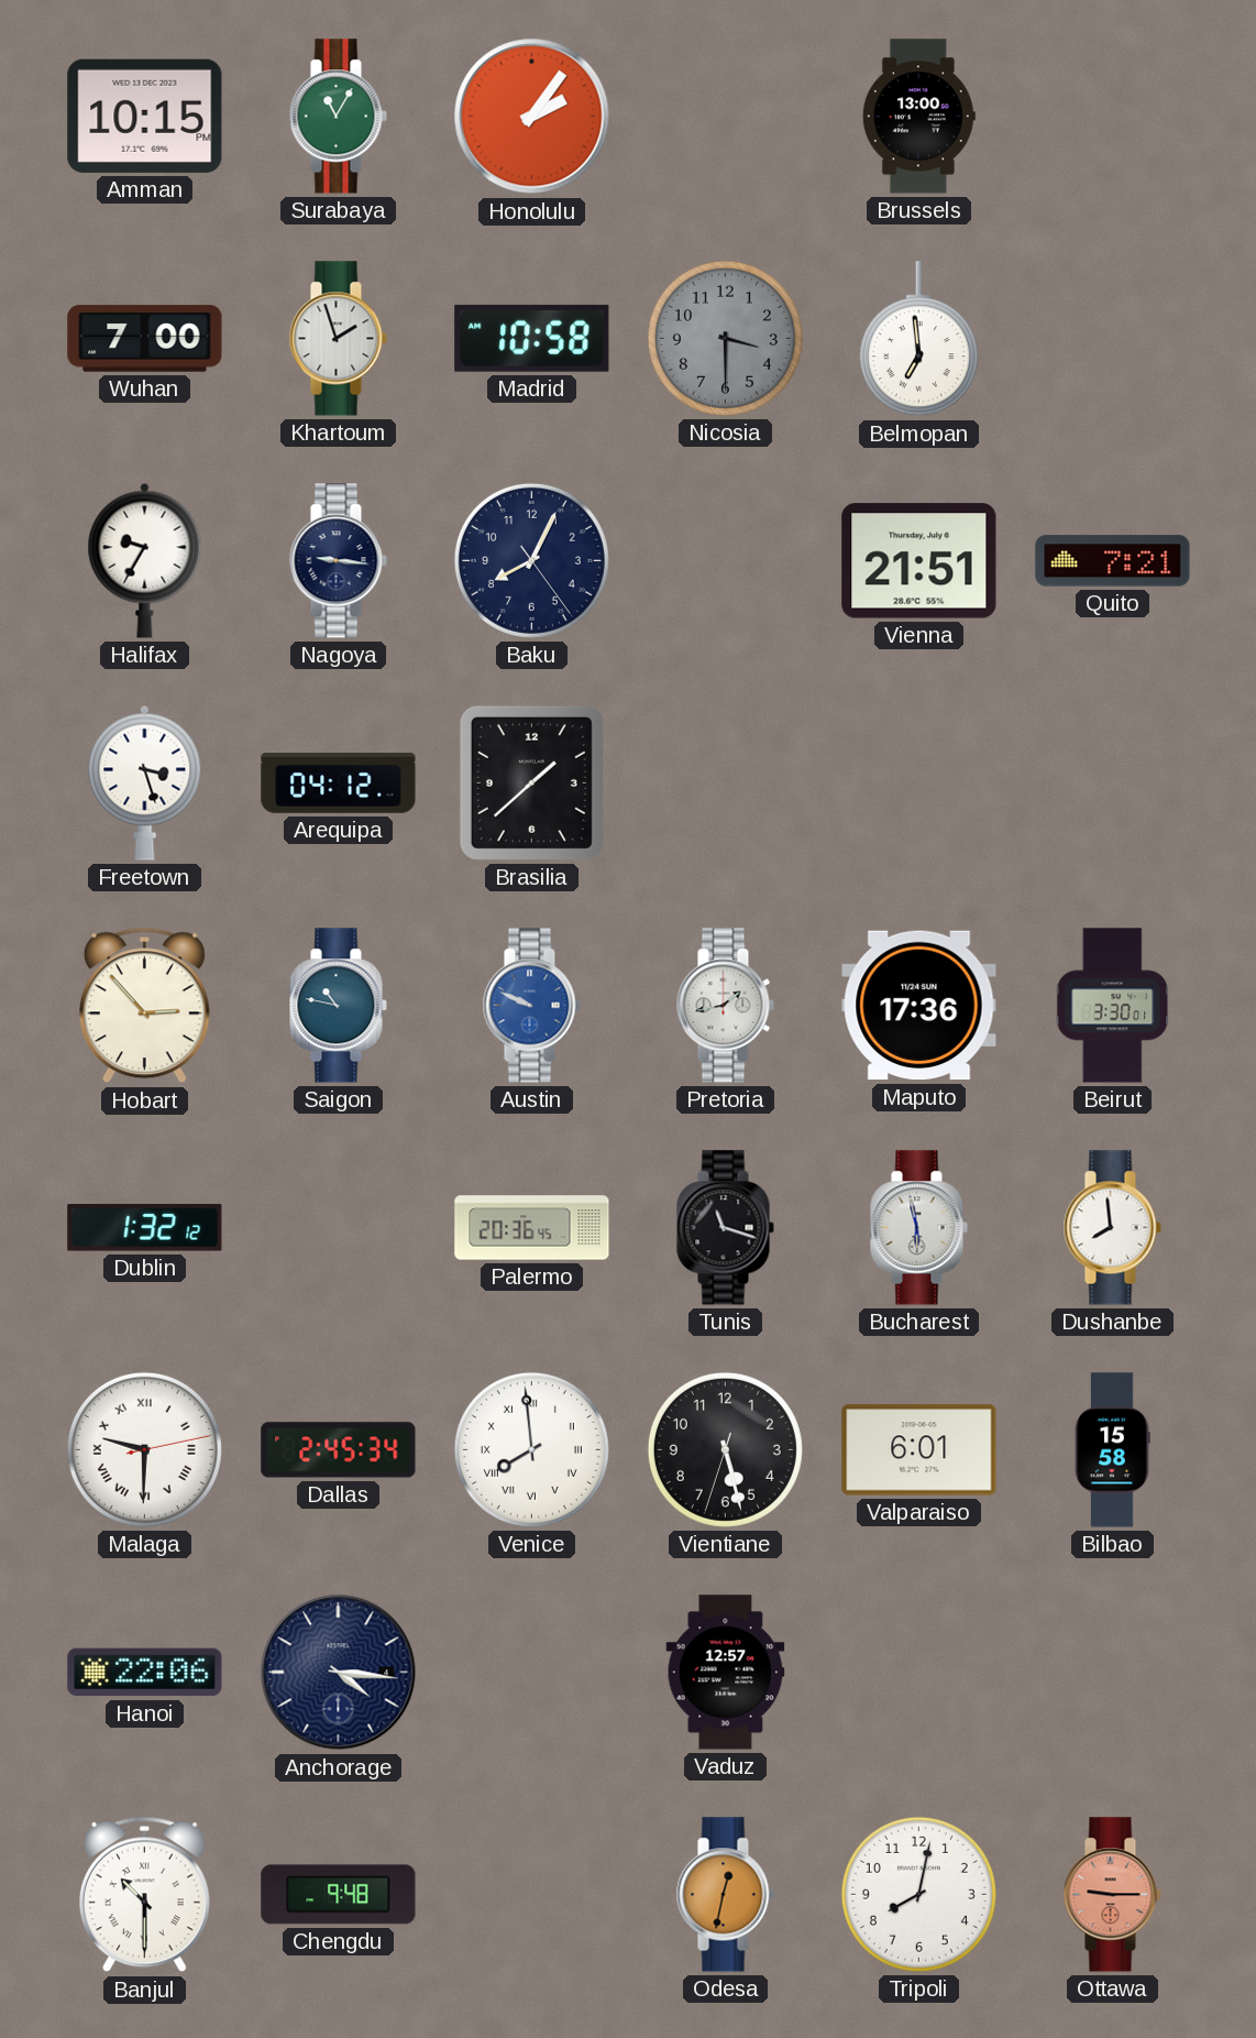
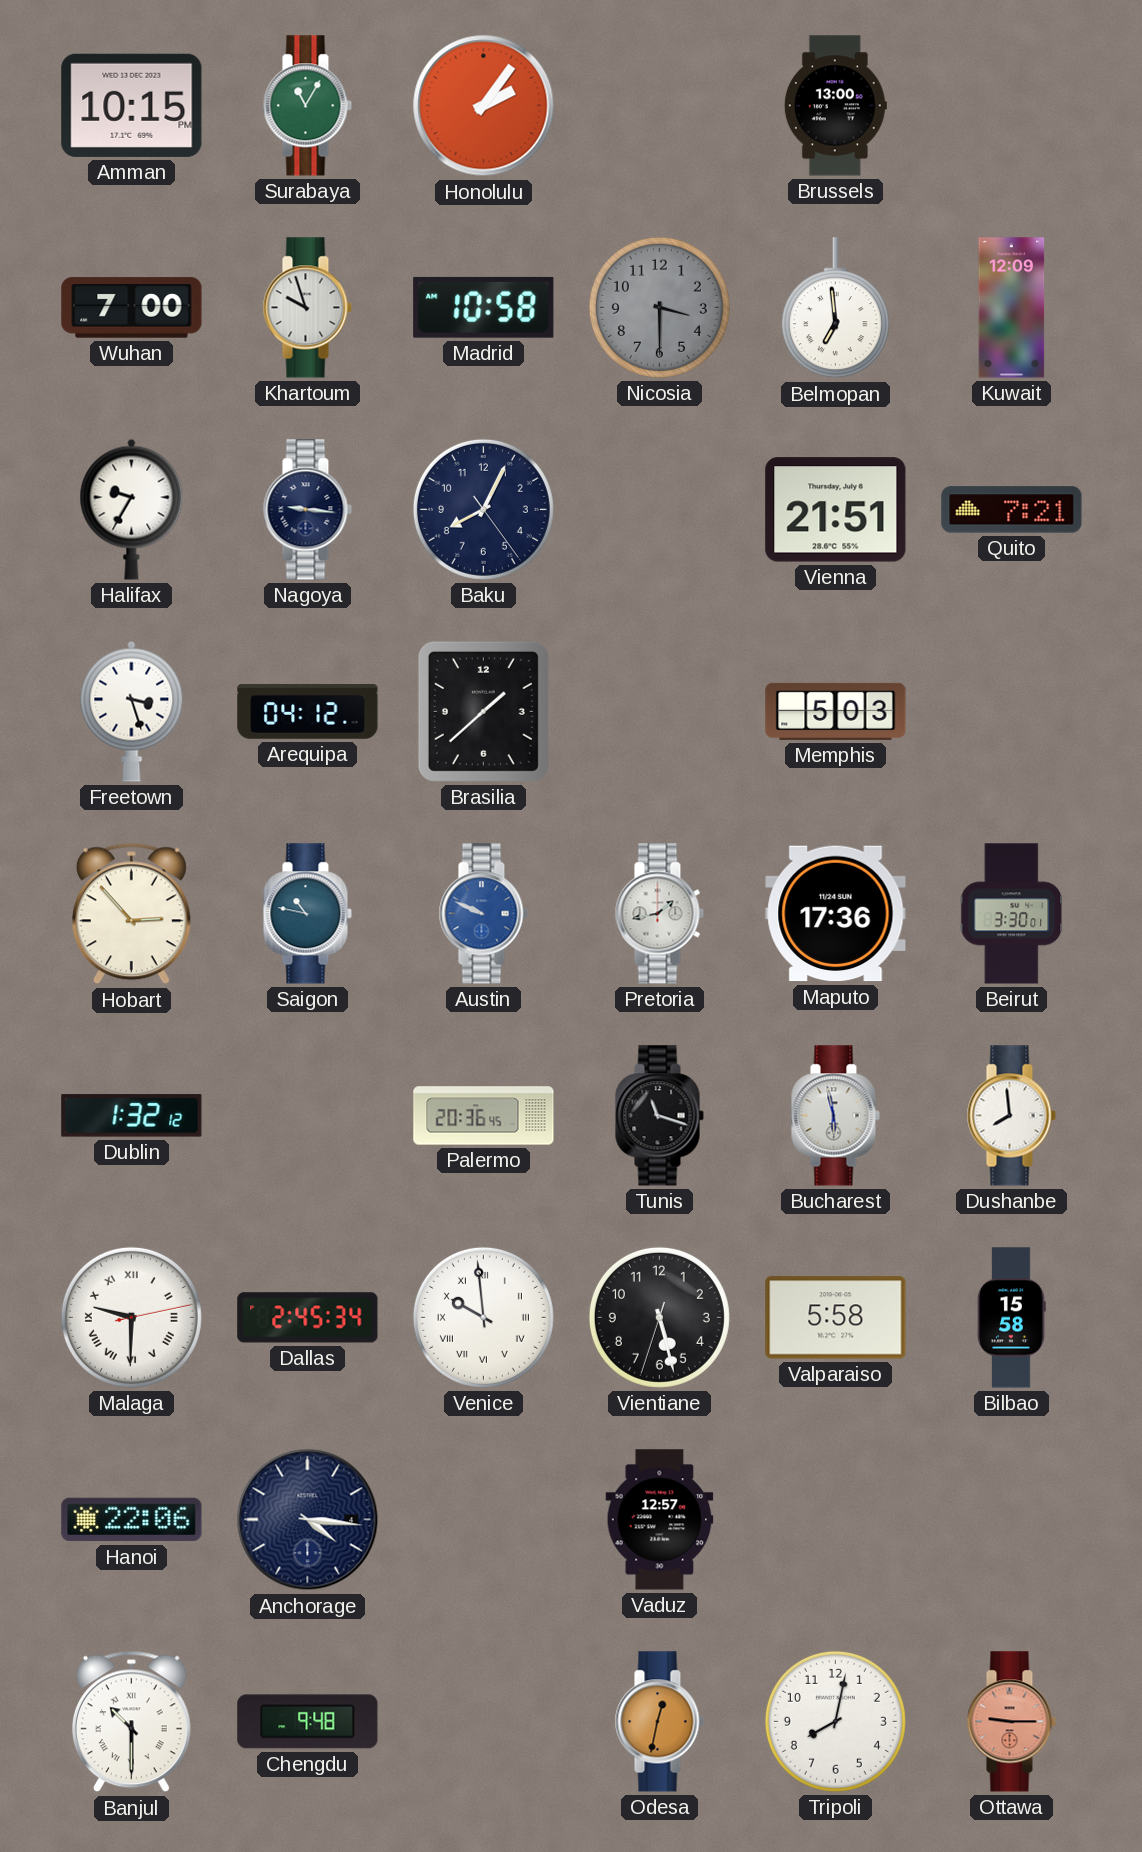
Khartoum: 1:57 -> 9:57
Kuwait: none -> 12:09
Memphis: none -> 5:03
Venice: 7:59 -> 9:59
Valparaiso: 6:01 -> 5:58
